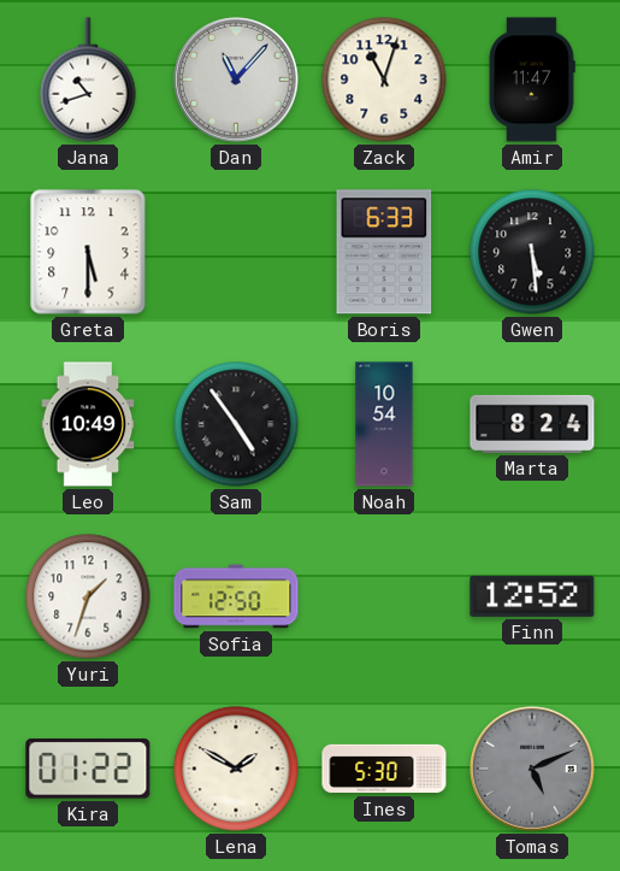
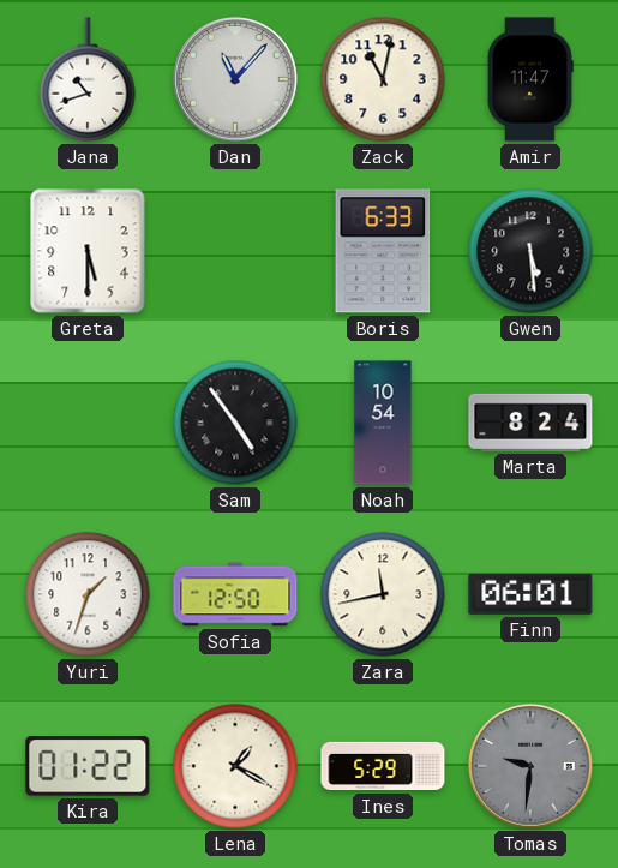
Zack: 11:03 -> 11:02
Leo: 10:49 -> none
Zara: none -> 11:43
Finn: 12:52 -> 06:01
Lena: 1:50 -> 1:20
Ines: 5:30 -> 5:29
Tomas: 5:11 -> 9:31
